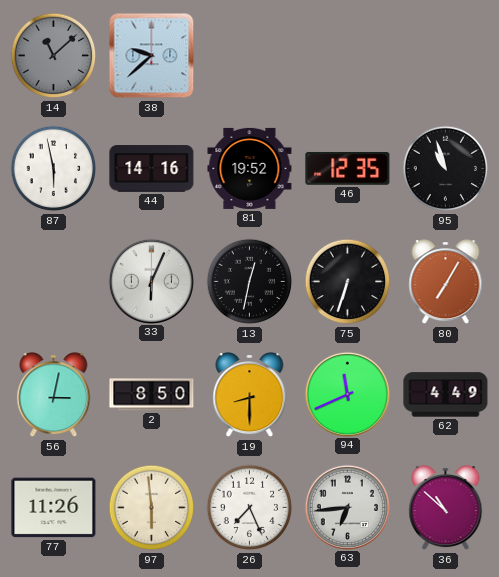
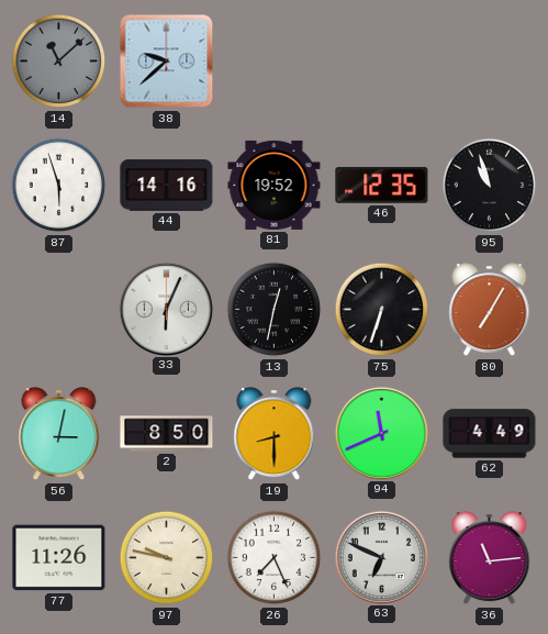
87: 5:58 -> 5:57
97: 5:59 -> 9:47
63: 6:44 -> 6:49
36: 10:52 -> 11:14
